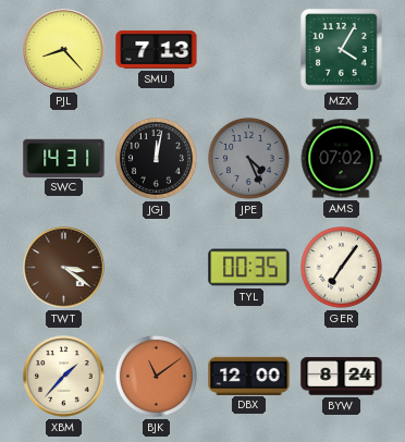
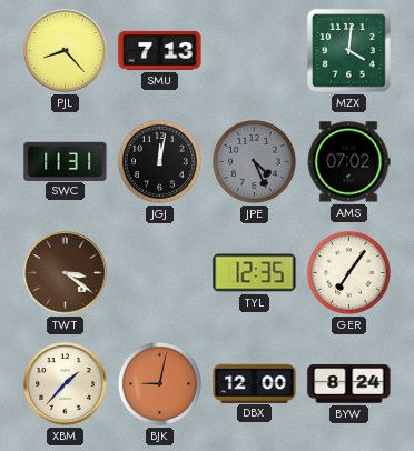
MZX: 4:05 -> 4:01
SWC: 14:31 -> 11:31
TYL: 00:35 -> 12:35
BJK: 11:09 -> 9:02
